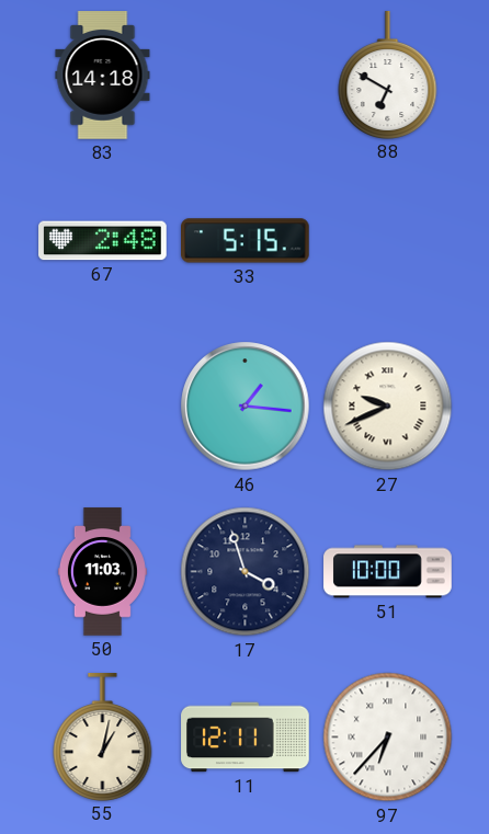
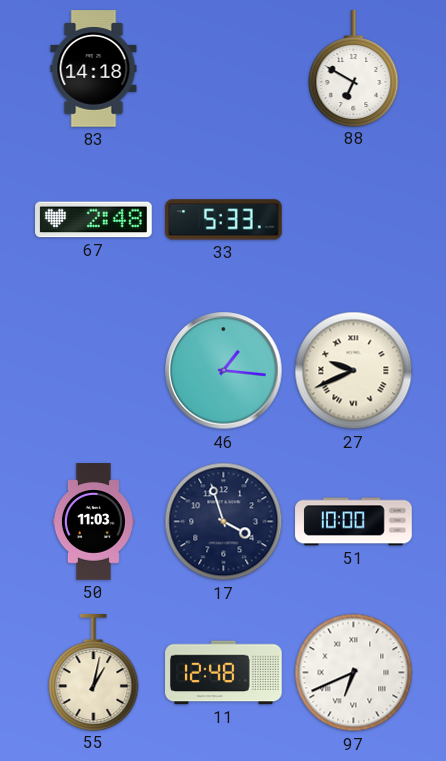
33: 5:15 -> 5:33
11: 12:11 -> 12:48
97: 6:37 -> 6:41
